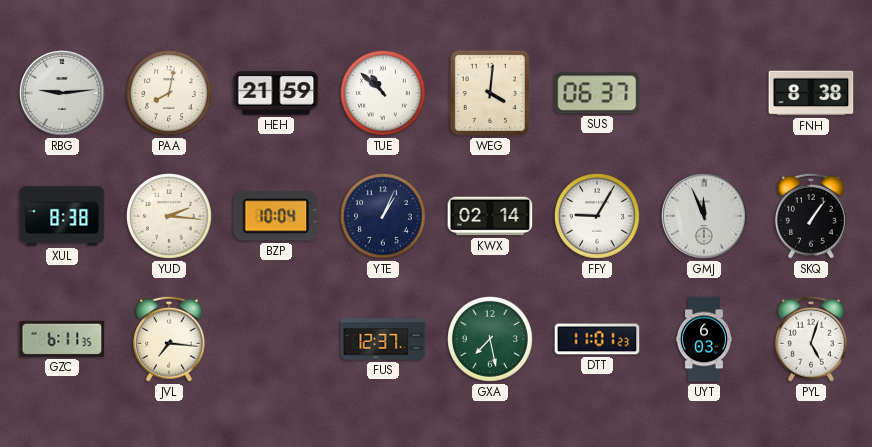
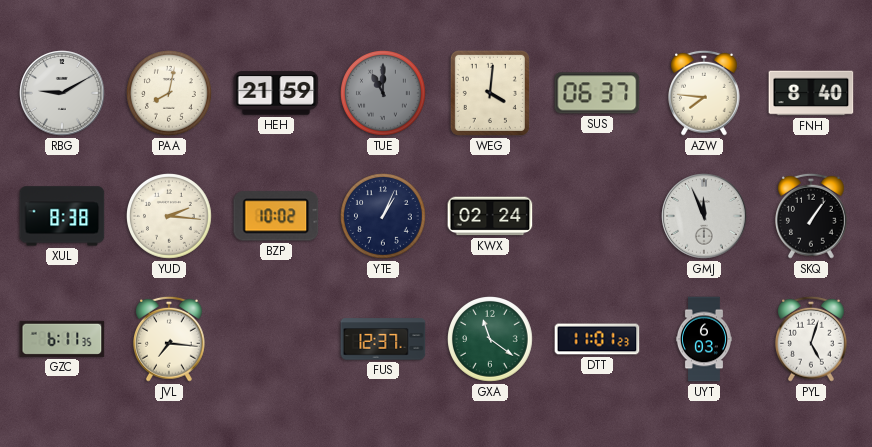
RBG: 9:14 -> 9:10
TUE: 10:52 -> 11:00
TUE dial: white -> grey
AZW: none -> 7:46
FNH: 8:38 -> 8:40
BZP: 10:04 -> 10:02
KWX: 02:14 -> 02:24
FFY: 9:05 -> none
GXA: 7:28 -> 11:21
